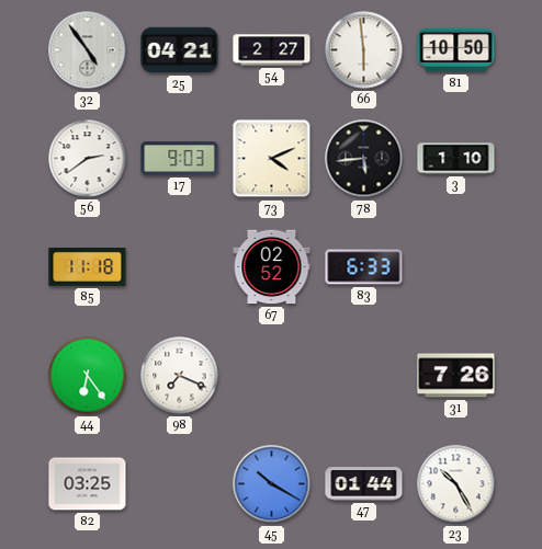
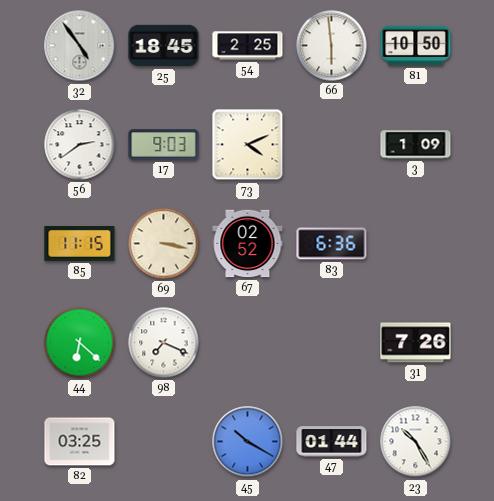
25: 04:21 -> 18:45
54: 2:27 -> 2:25
78: 5:44 -> none
3: 1:10 -> 1:09
85: 11:18 -> 11:15
69: none -> 3:17
83: 6:33 -> 6:36
44: 6:24 -> 6:22
